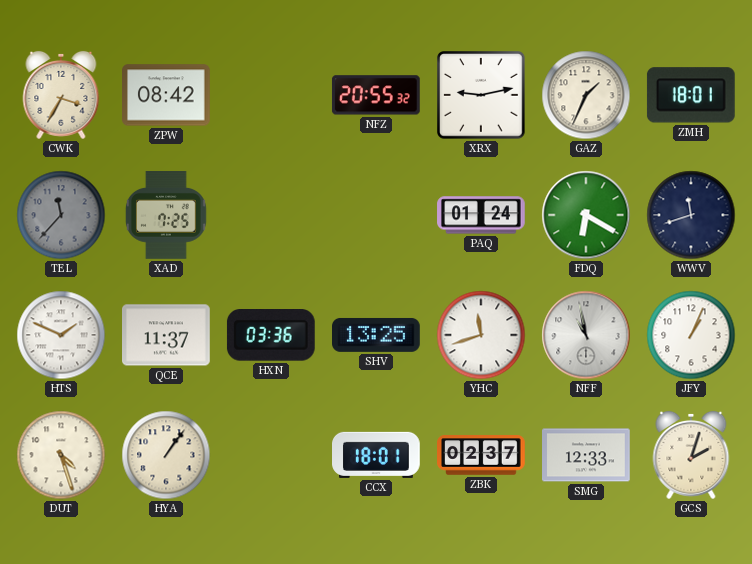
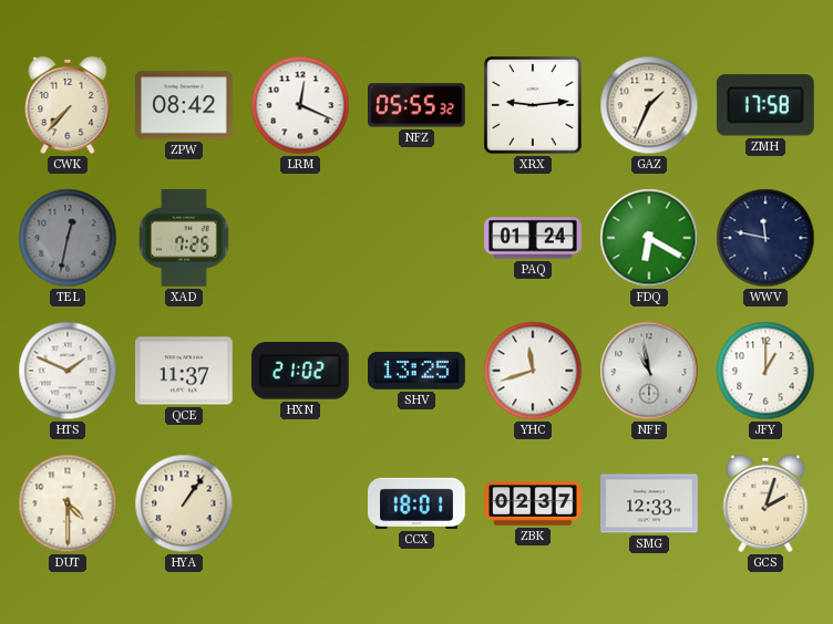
CWK: 3:35 -> 7:37
LRM: none -> 12:19
NFZ: 20:55 -> 05:55
XRX: 9:13 -> 9:14
ZMH: 18:01 -> 17:58
TEL: 11:37 -> 12:32
WWV: 11:42 -> 11:47
HXN: 03:36 -> 21:02
JFY: 1:04 -> 1:00
DUT: 4:27 -> 4:30
